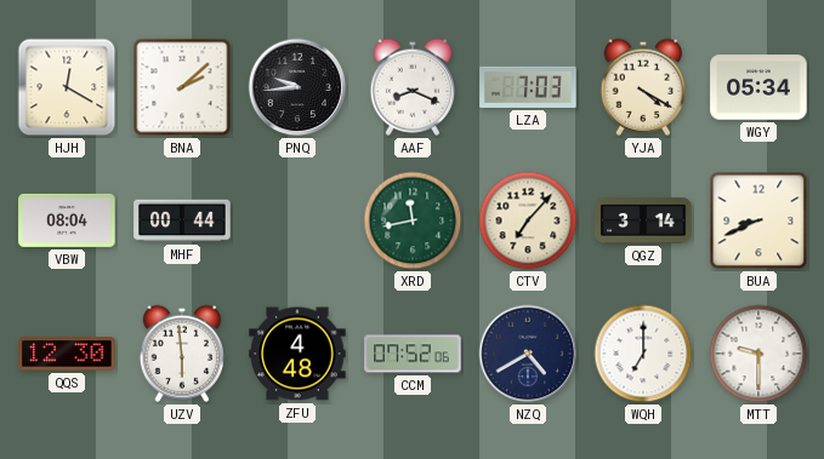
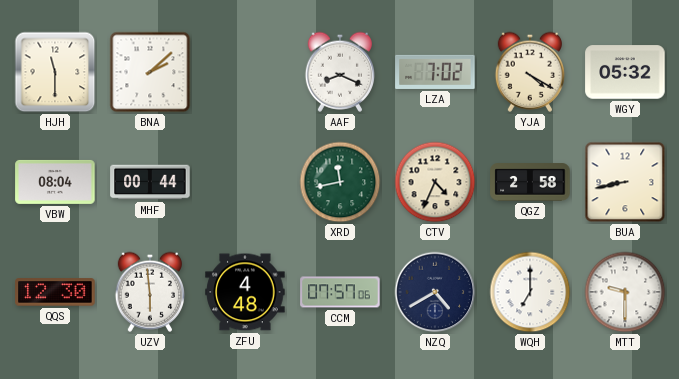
HJH: 12:20 -> 11:30
PNQ: 9:44 -> none
LZA: 7:03 -> 7:02
WGY: 05:34 -> 05:32
CTV: 7:07 -> 4:34
QGZ: 3:14 -> 2:58
BUA: 8:41 -> 8:43
CCM: 07:52 -> 07:57
